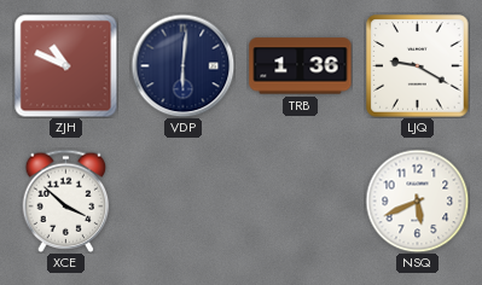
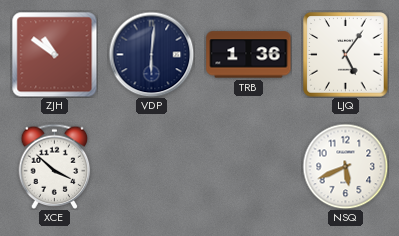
ZJH: 10:49 -> 10:51
LJQ: 9:20 -> 5:06
